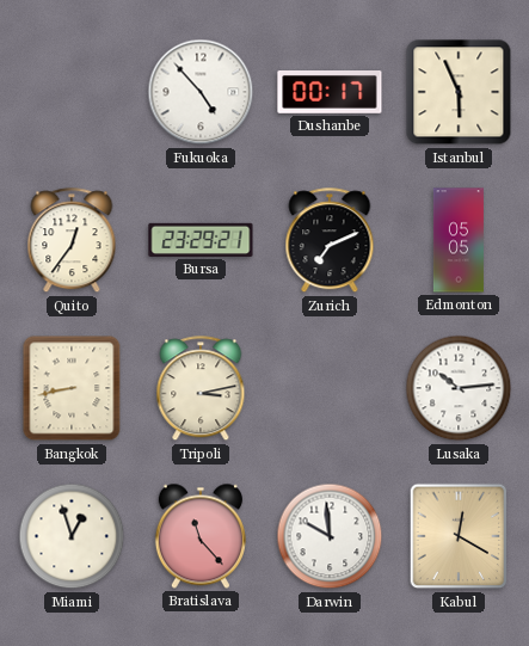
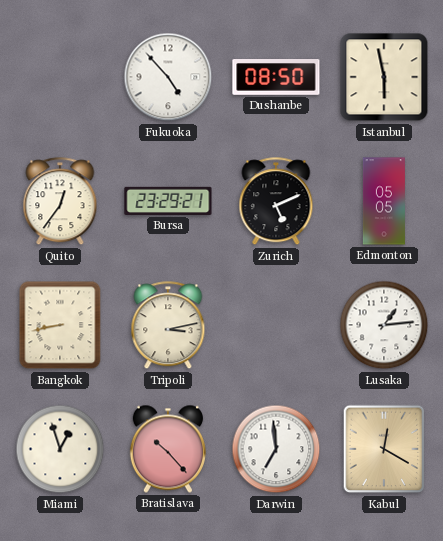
Dushanbe: 00:17 -> 08:50
Istanbul: 5:56 -> 5:58
Zurich: 7:11 -> 5:11
Lusaka: 10:14 -> 1:14
Bratislava: 11:23 -> 10:23
Darwin: 9:59 -> 6:59
